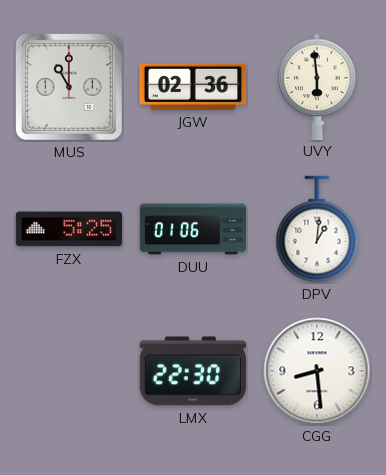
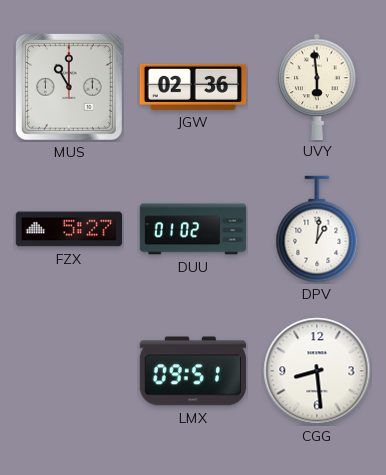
FZX: 5:25 -> 5:27
DUU: 01:06 -> 01:02
LMX: 22:30 -> 09:51
